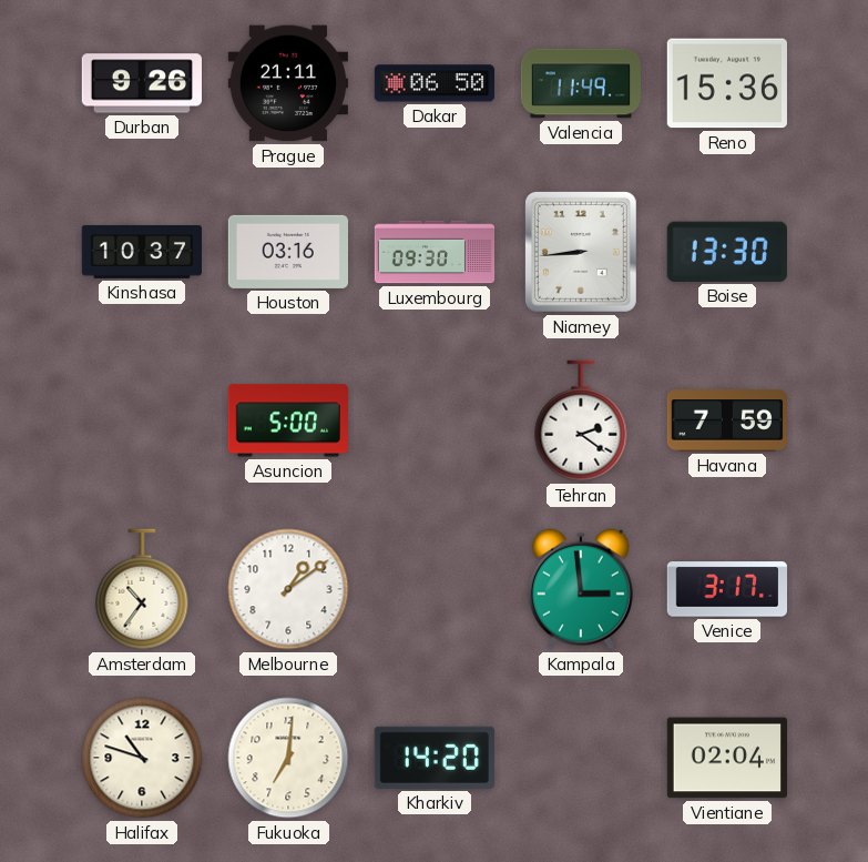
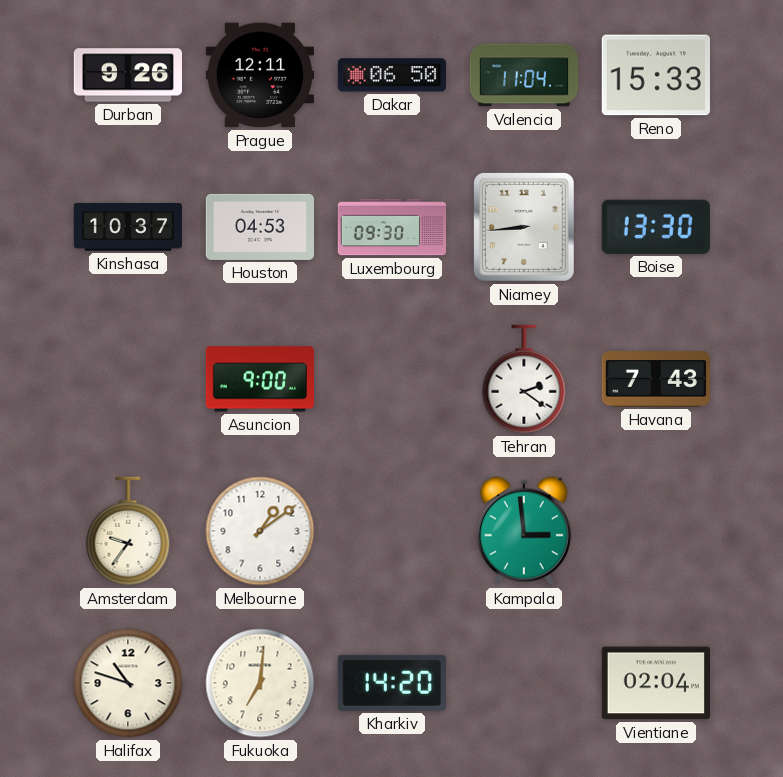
Prague: 21:11 -> 12:11
Valencia: 11:49 -> 11:04
Reno: 15:36 -> 15:33
Houston: 03:16 -> 04:53
Asuncion: 5:00 -> 9:00
Havana: 7:59 -> 7:43
Amsterdam: 10:36 -> 9:36
Venice: 3:17 -> none
